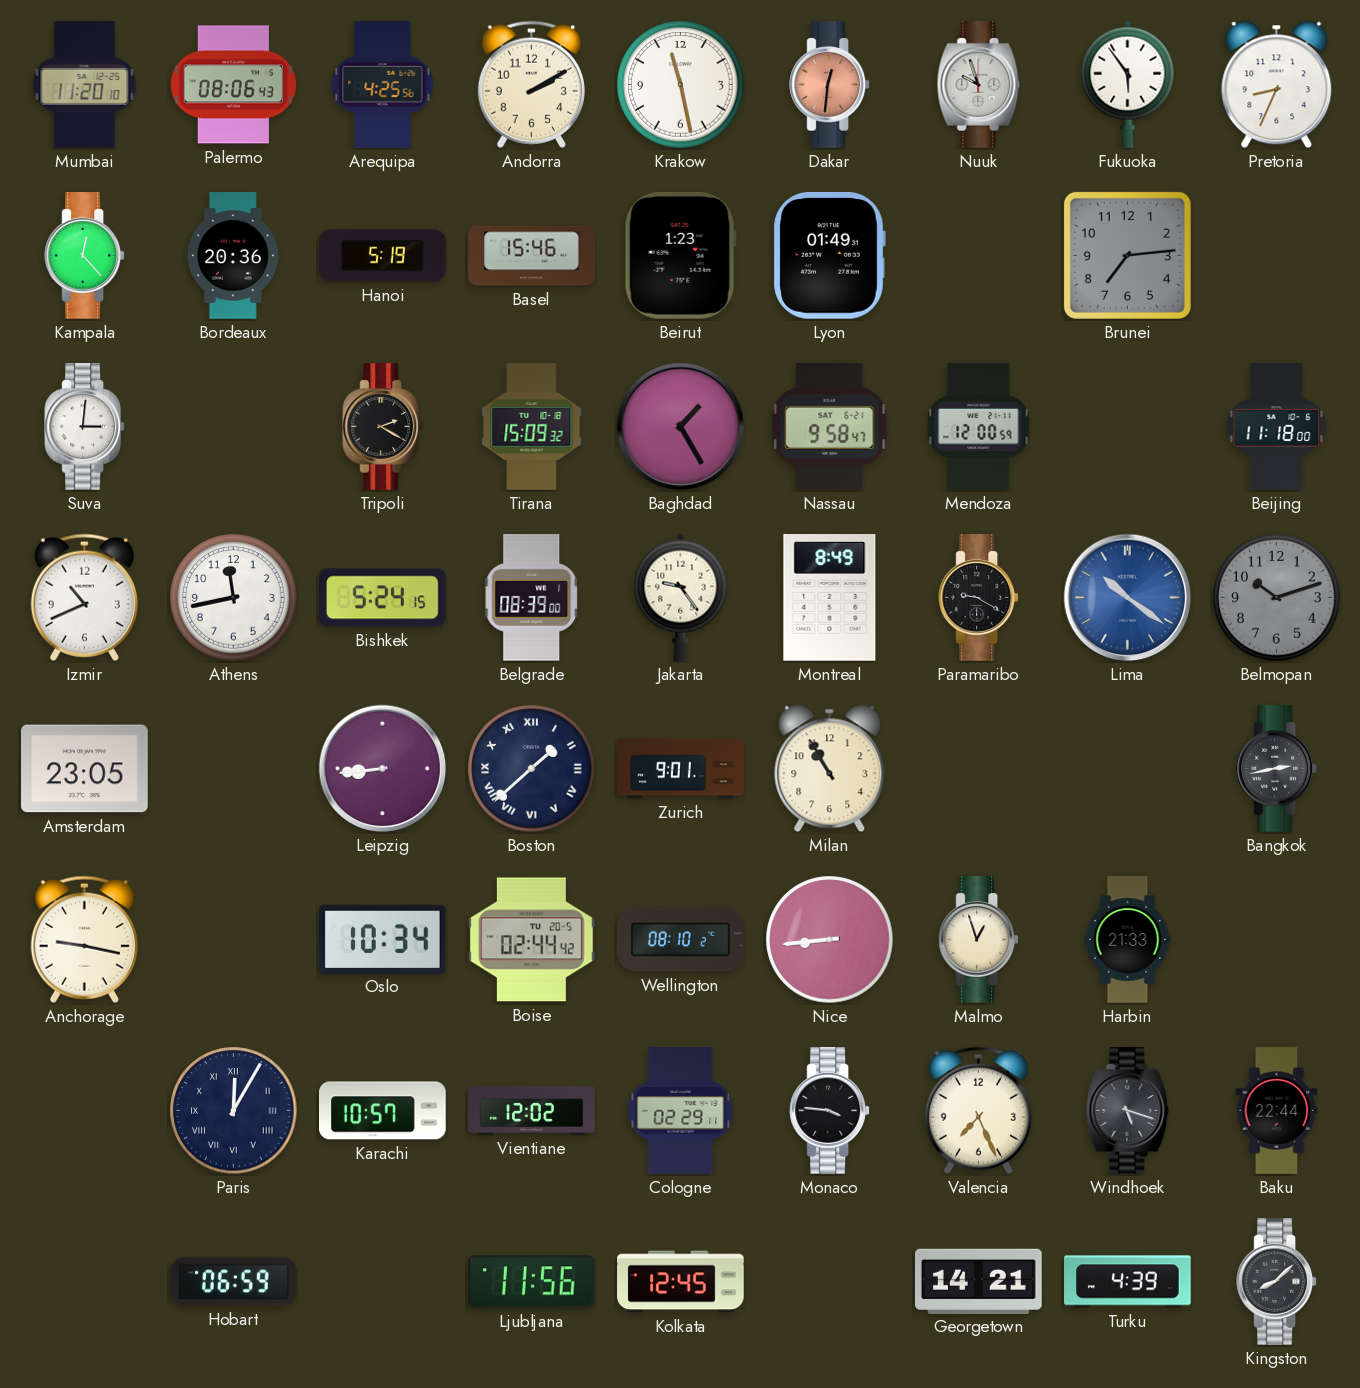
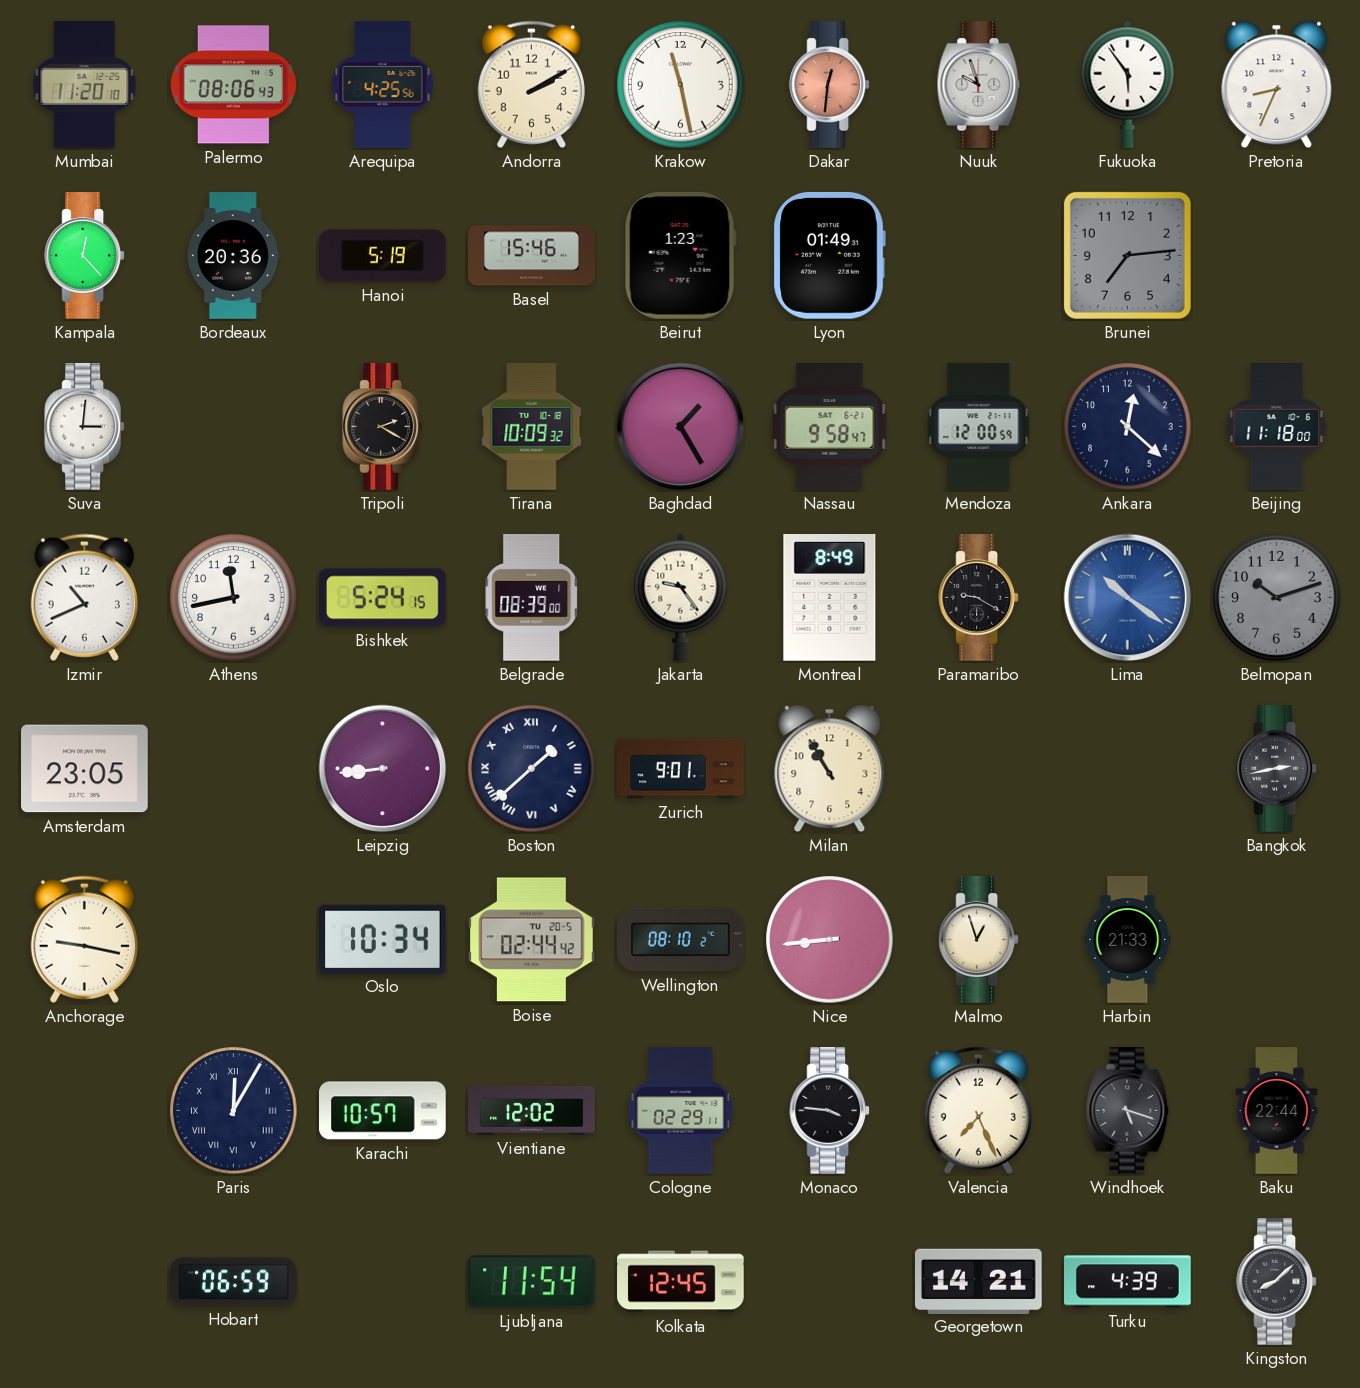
Tirana: 15:09 -> 10:09
Ankara: none -> 12:22
Ljubljana: 11:56 -> 11:54
